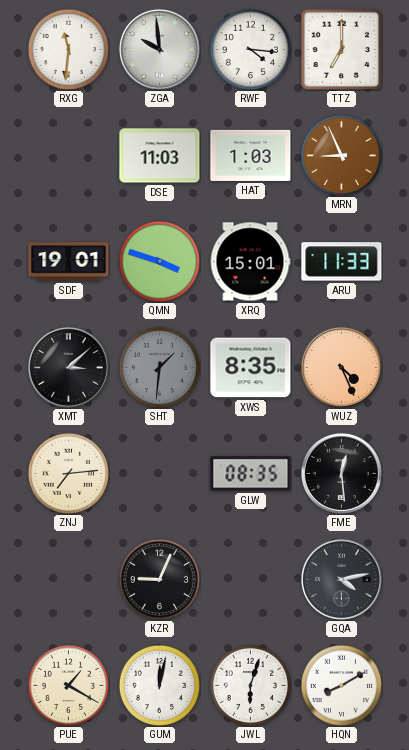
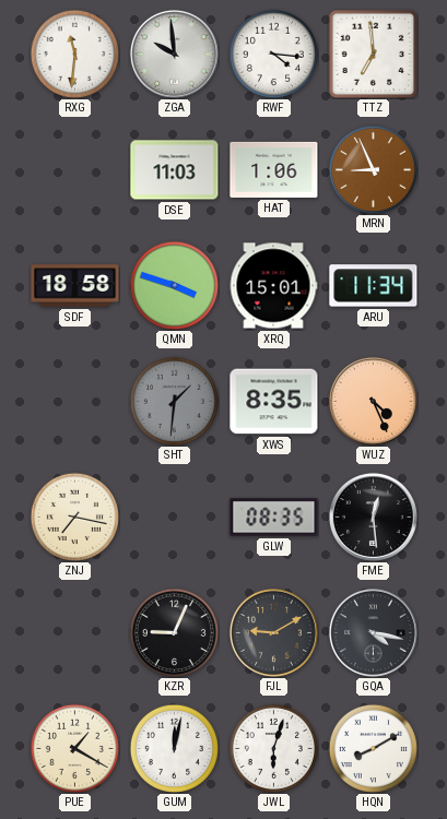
TTZ: 7:00 -> 6:59
HAT: 1:03 -> 1:06
SDF: 19:01 -> 18:58
ARU: 11:33 -> 11:34
XMT: 3:08 -> none
ZNJ: 7:14 -> 7:17
FJL: none -> 9:10
GQA: 4:13 -> 4:17
